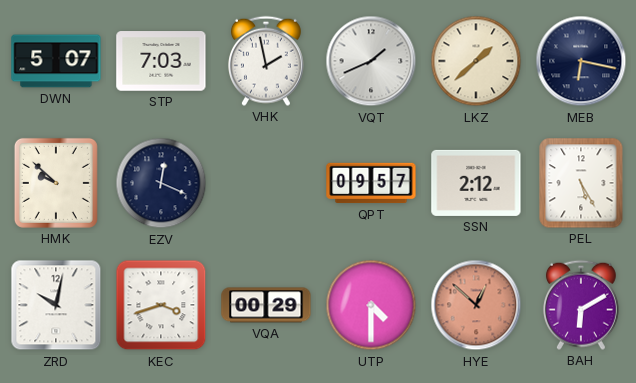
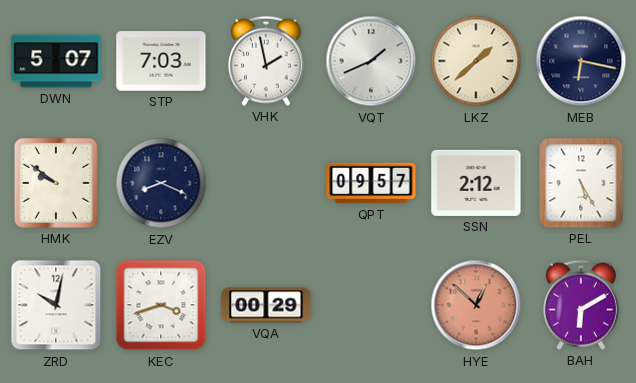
HMK: 9:52 -> 9:51
EZV: 12:19 -> 8:19
UTP: 4:30 -> none
